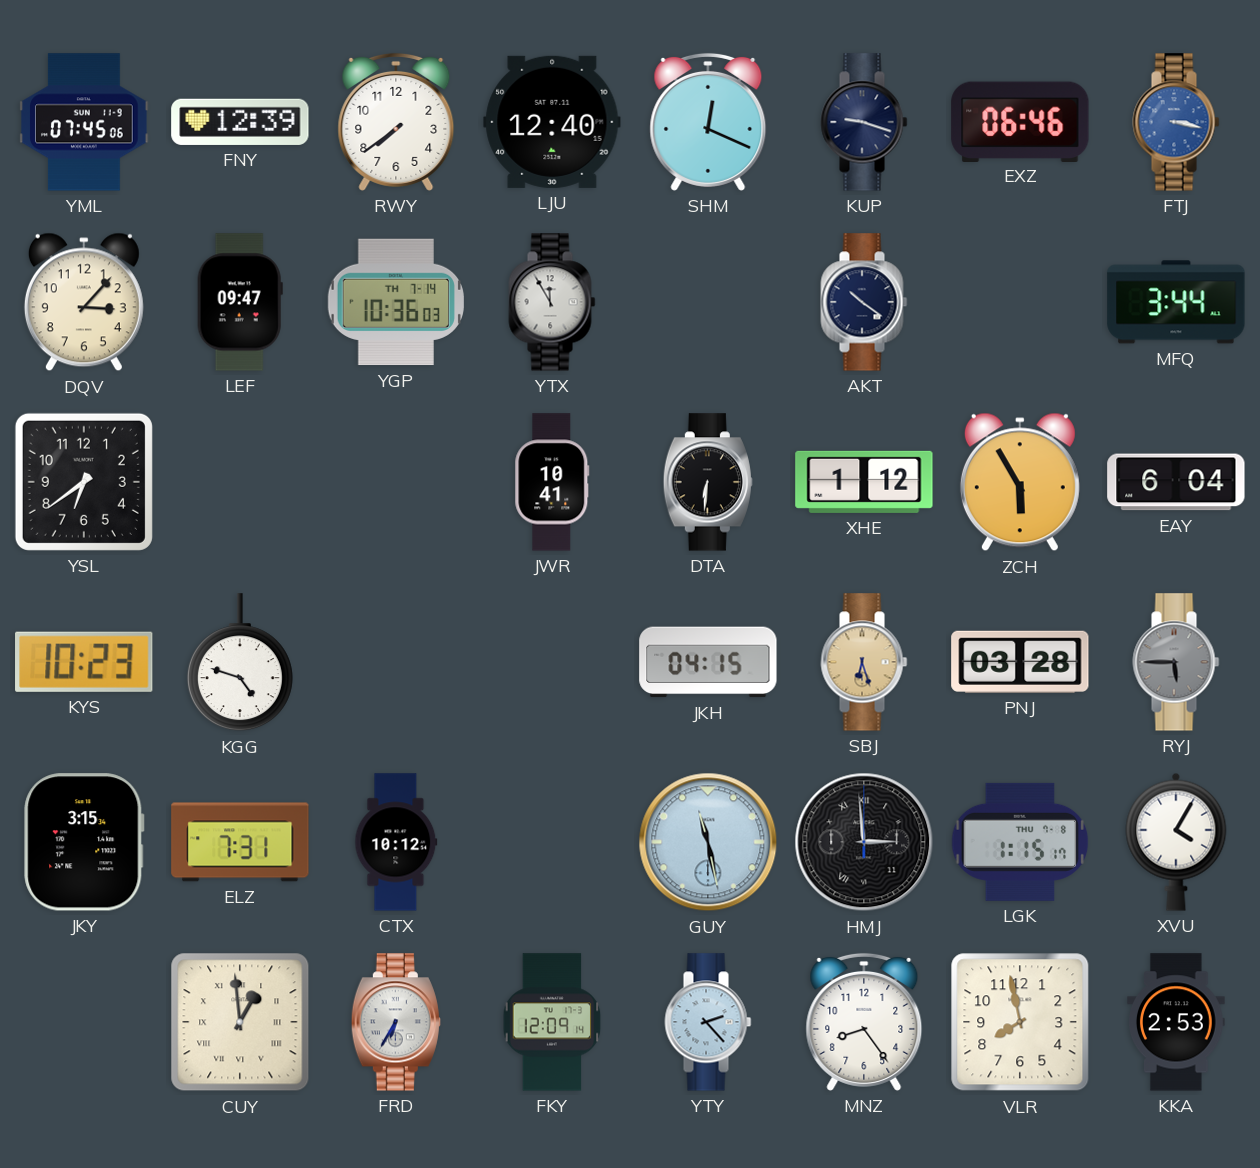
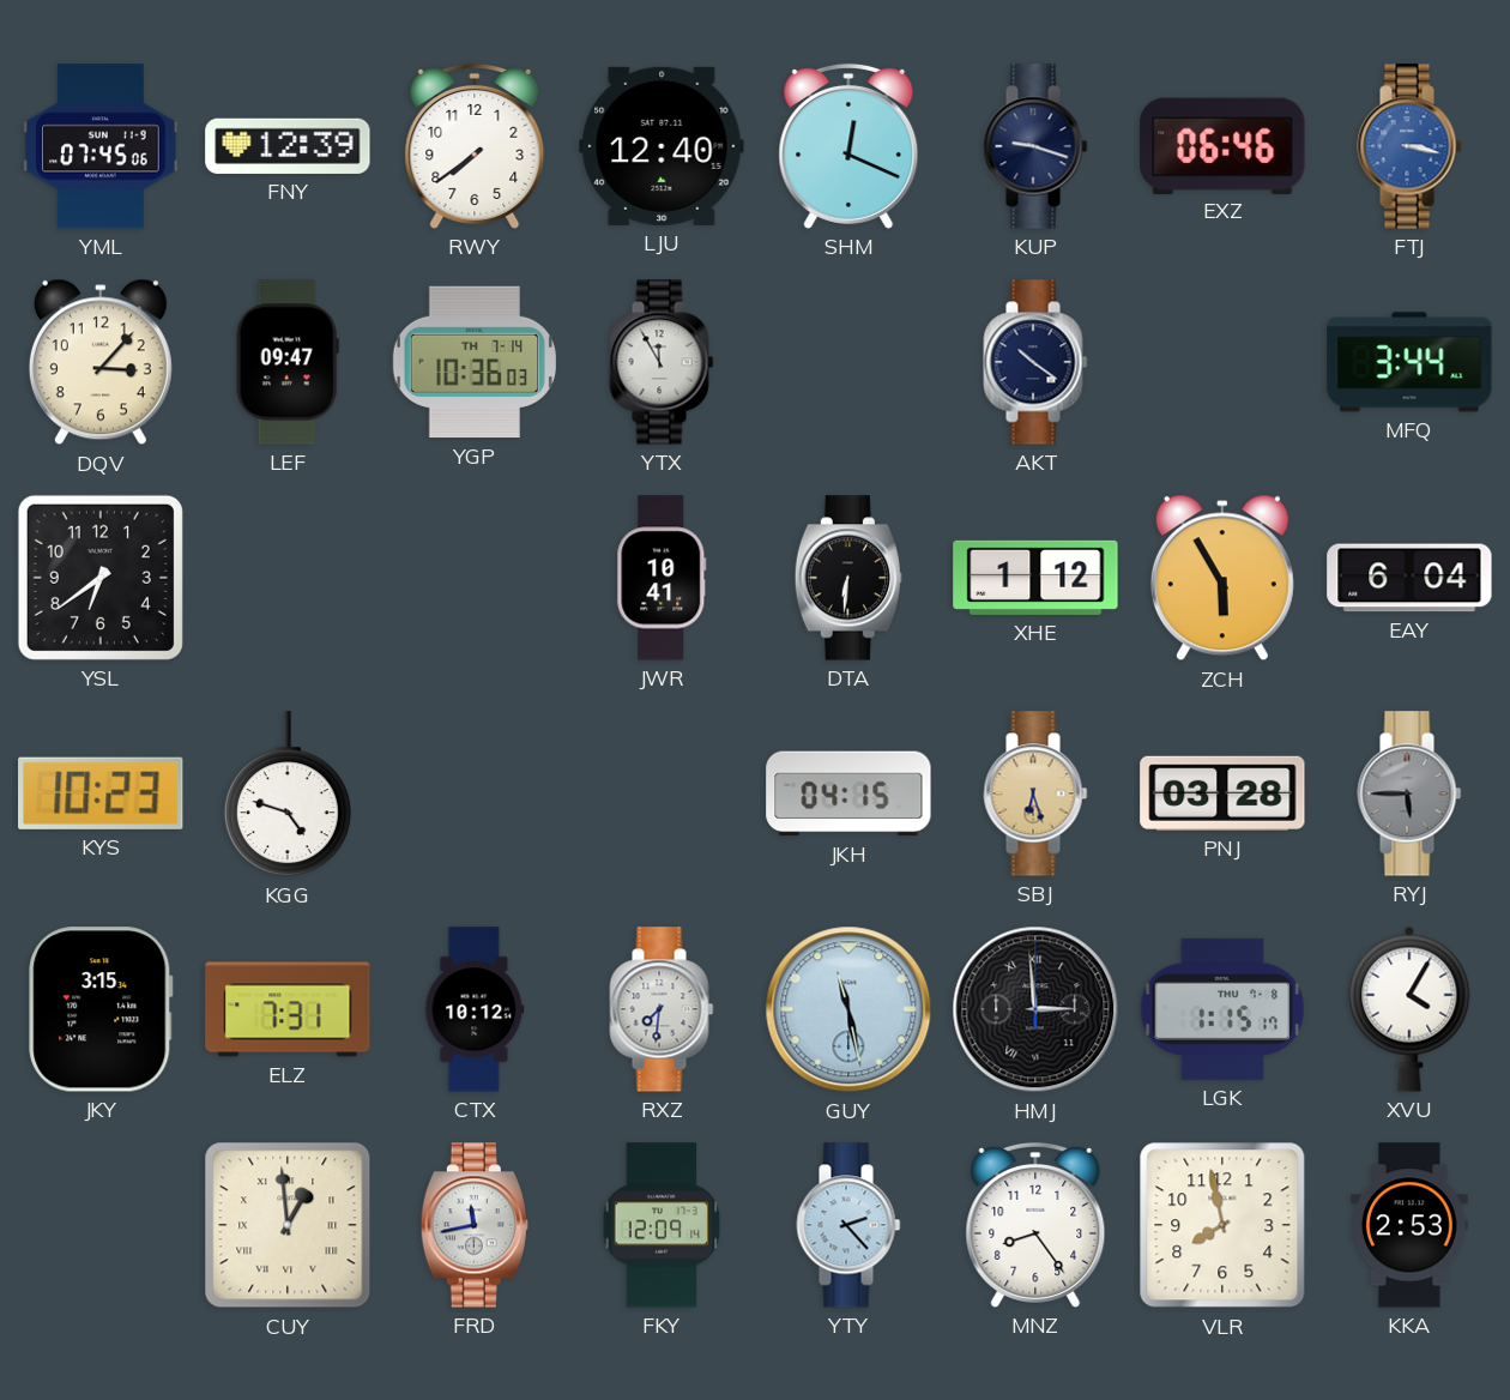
RXZ: none -> 7:31
FRD: 6:35 -> 11:43
